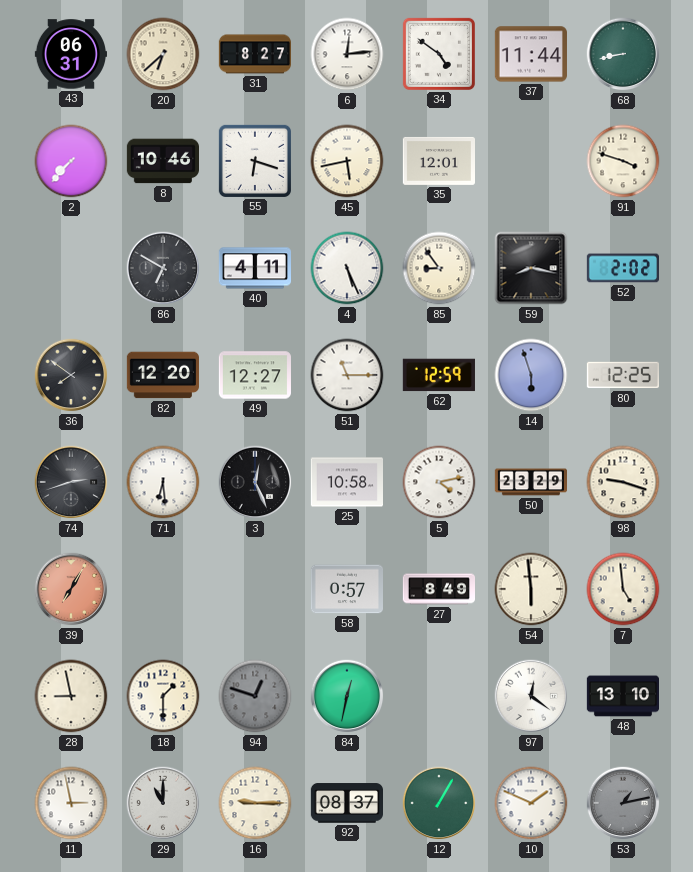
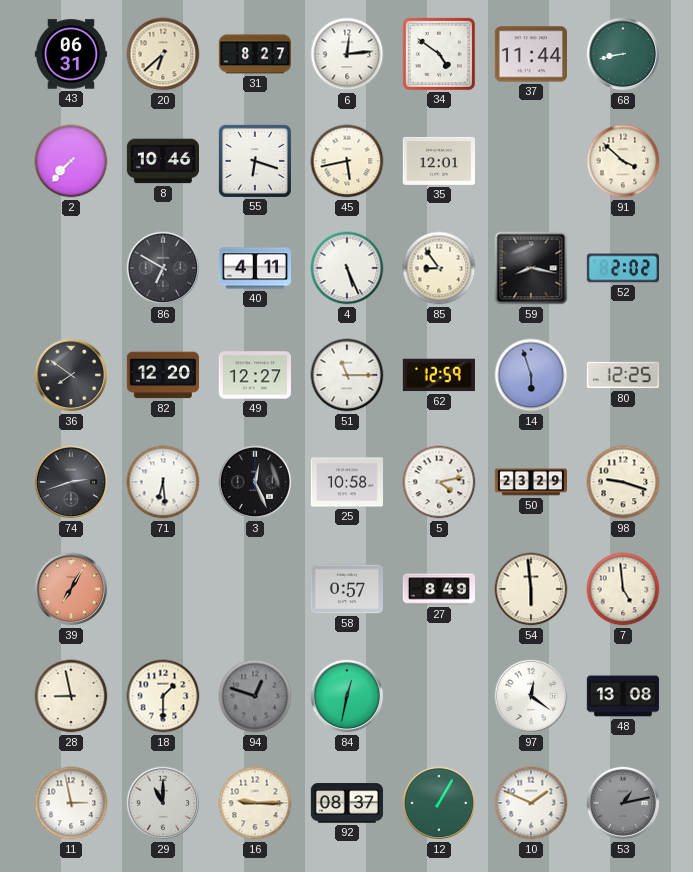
91: 3:48 -> 3:52
48: 13:10 -> 13:08
